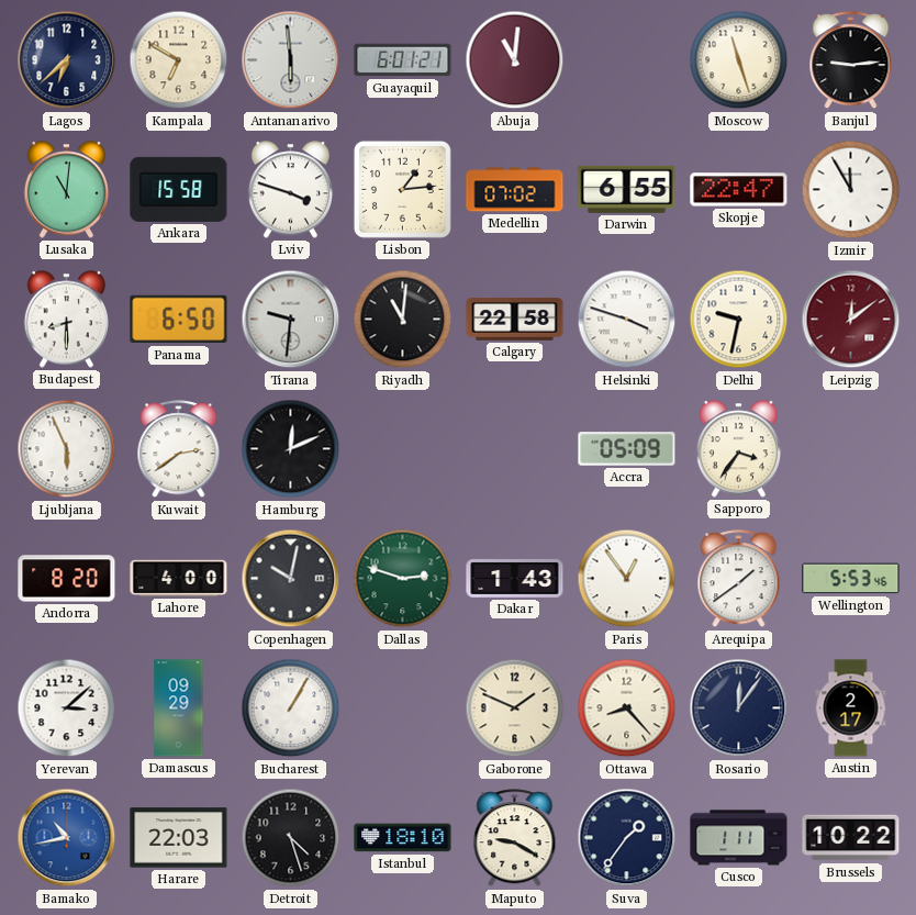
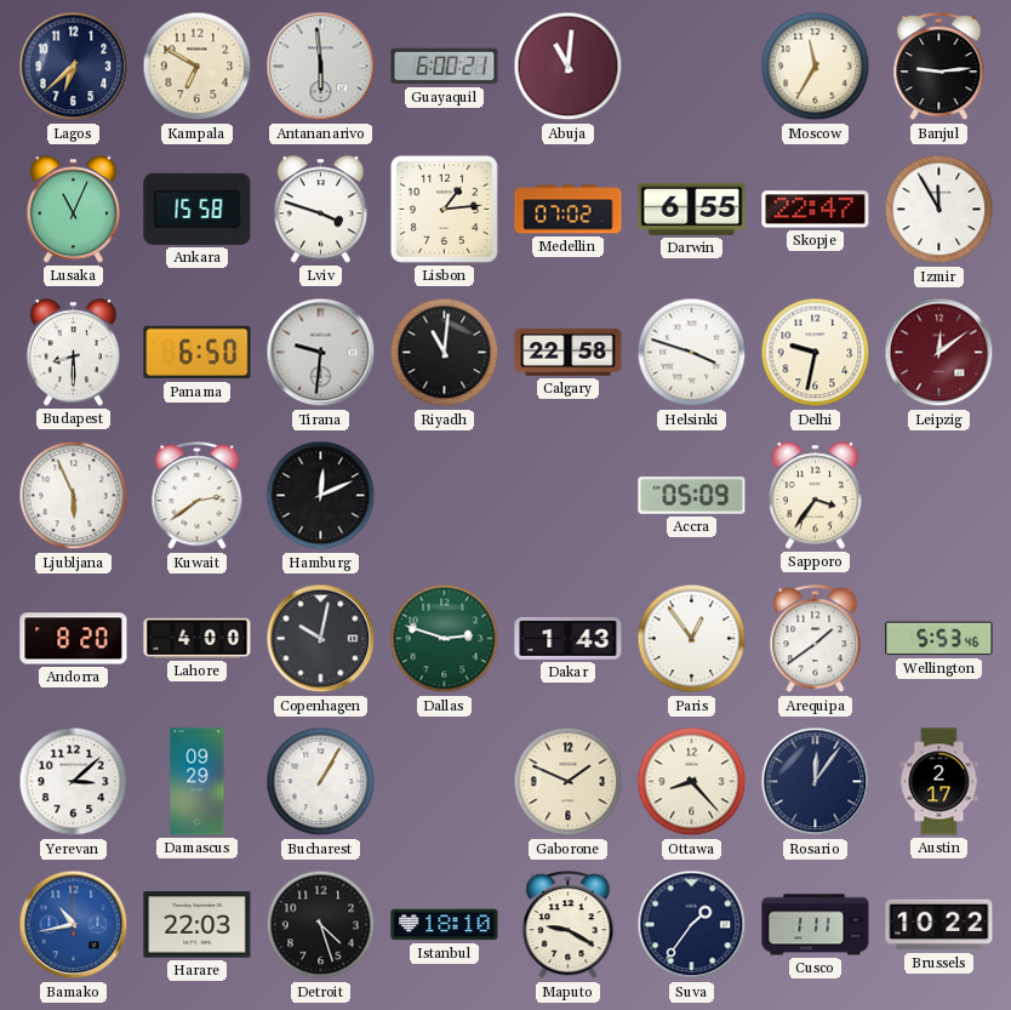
Guayaquil: 6:01 -> 6:00
Moscow: 11:27 -> 11:35
Lusaka: 11:01 -> 11:04
